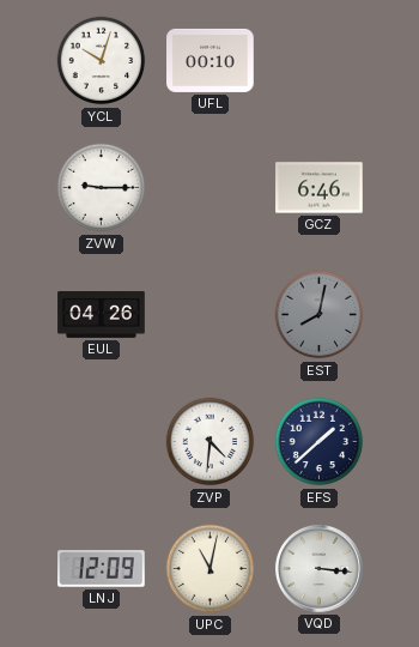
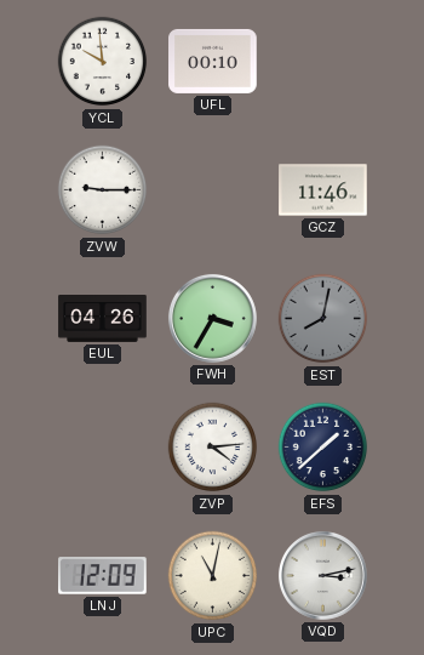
YCL: 10:03 -> 9:59
GCZ: 6:46 -> 11:46
FWH: none -> 3:35
ZVP: 4:31 -> 4:14
VQD: 3:16 -> 3:13
